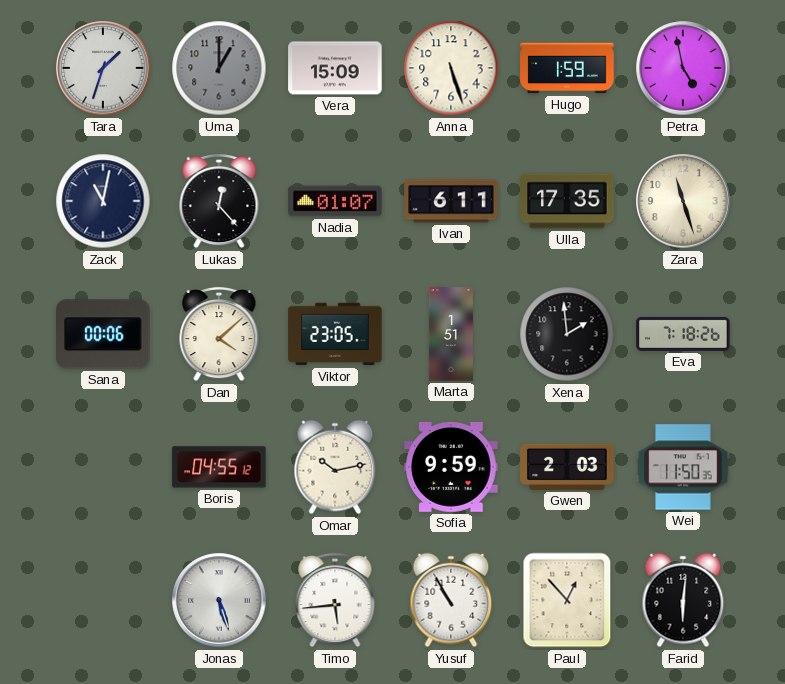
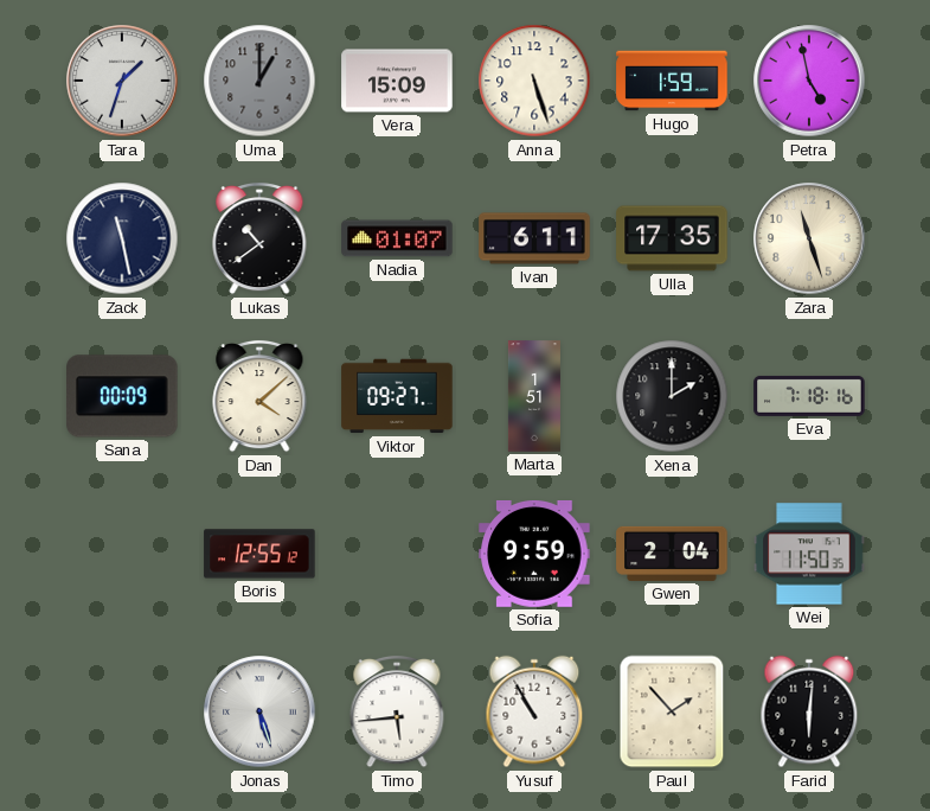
Zack: 11:02 -> 11:28
Lukas: 12:23 -> 10:39
Sana: 00:06 -> 00:09
Viktor: 23:05 -> 09:27
Xena: 1:59 -> 2:00
Eva: 7:18:26 -> 7:18:16
Boris: 04:55 -> 12:55
Omar: 10:13 -> none
Gwen: 2:03 -> 2:04
Paul: 12:53 -> 1:53
